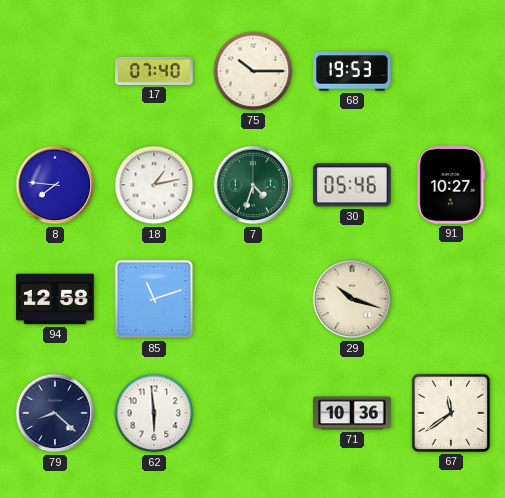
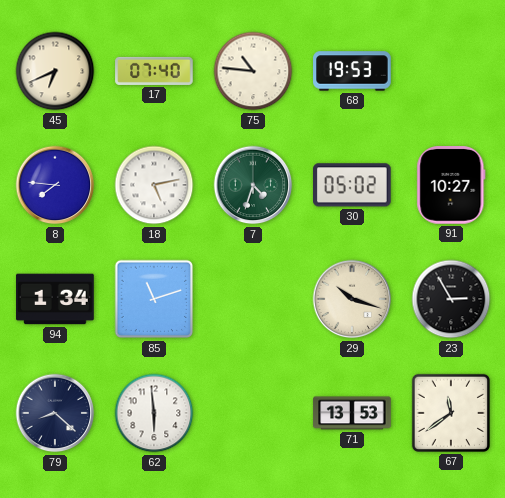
45: none -> 6:41
75: 10:15 -> 10:46
18: 1:13 -> 5:13
30: 05:46 -> 05:02
94: 12:58 -> 1:34
23: none -> 2:55
71: 10:36 -> 13:53
